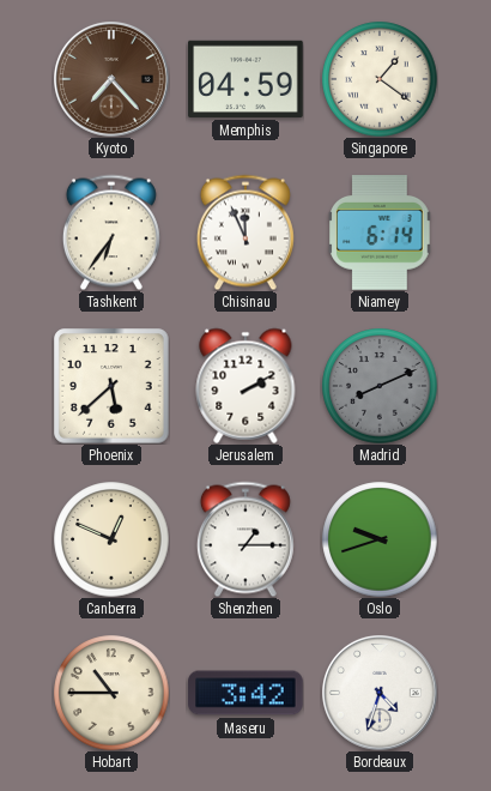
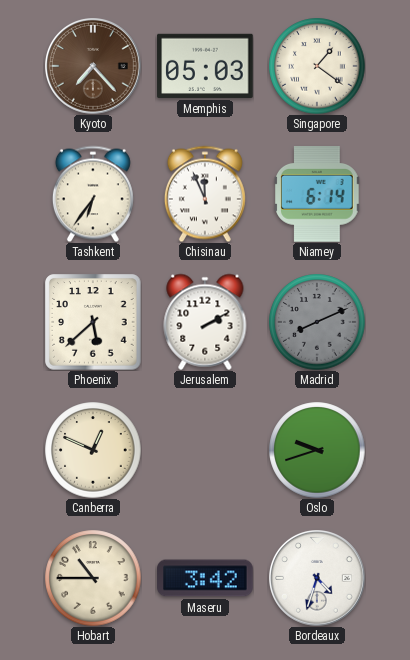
Memphis: 04:59 -> 05:03
Shenzhen: 1:15 -> none
